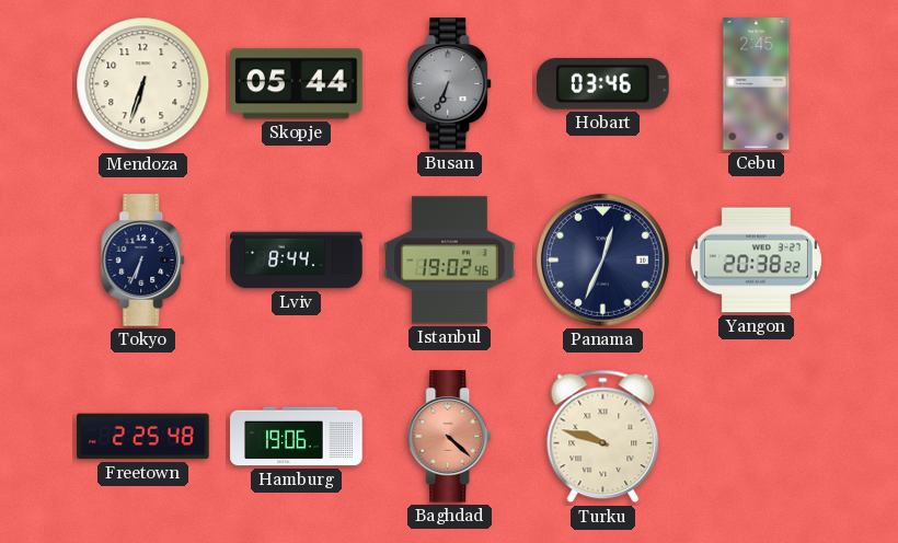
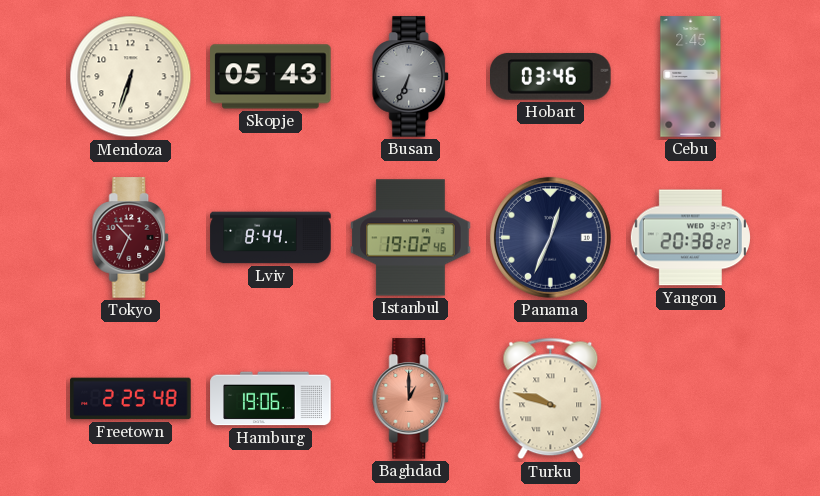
Skopje: 05:44 -> 05:43
Tokyo: 6:34 -> 10:34
Tokyo dial: navy -> burgundy
Baghdad: 4:22 -> 1:00
